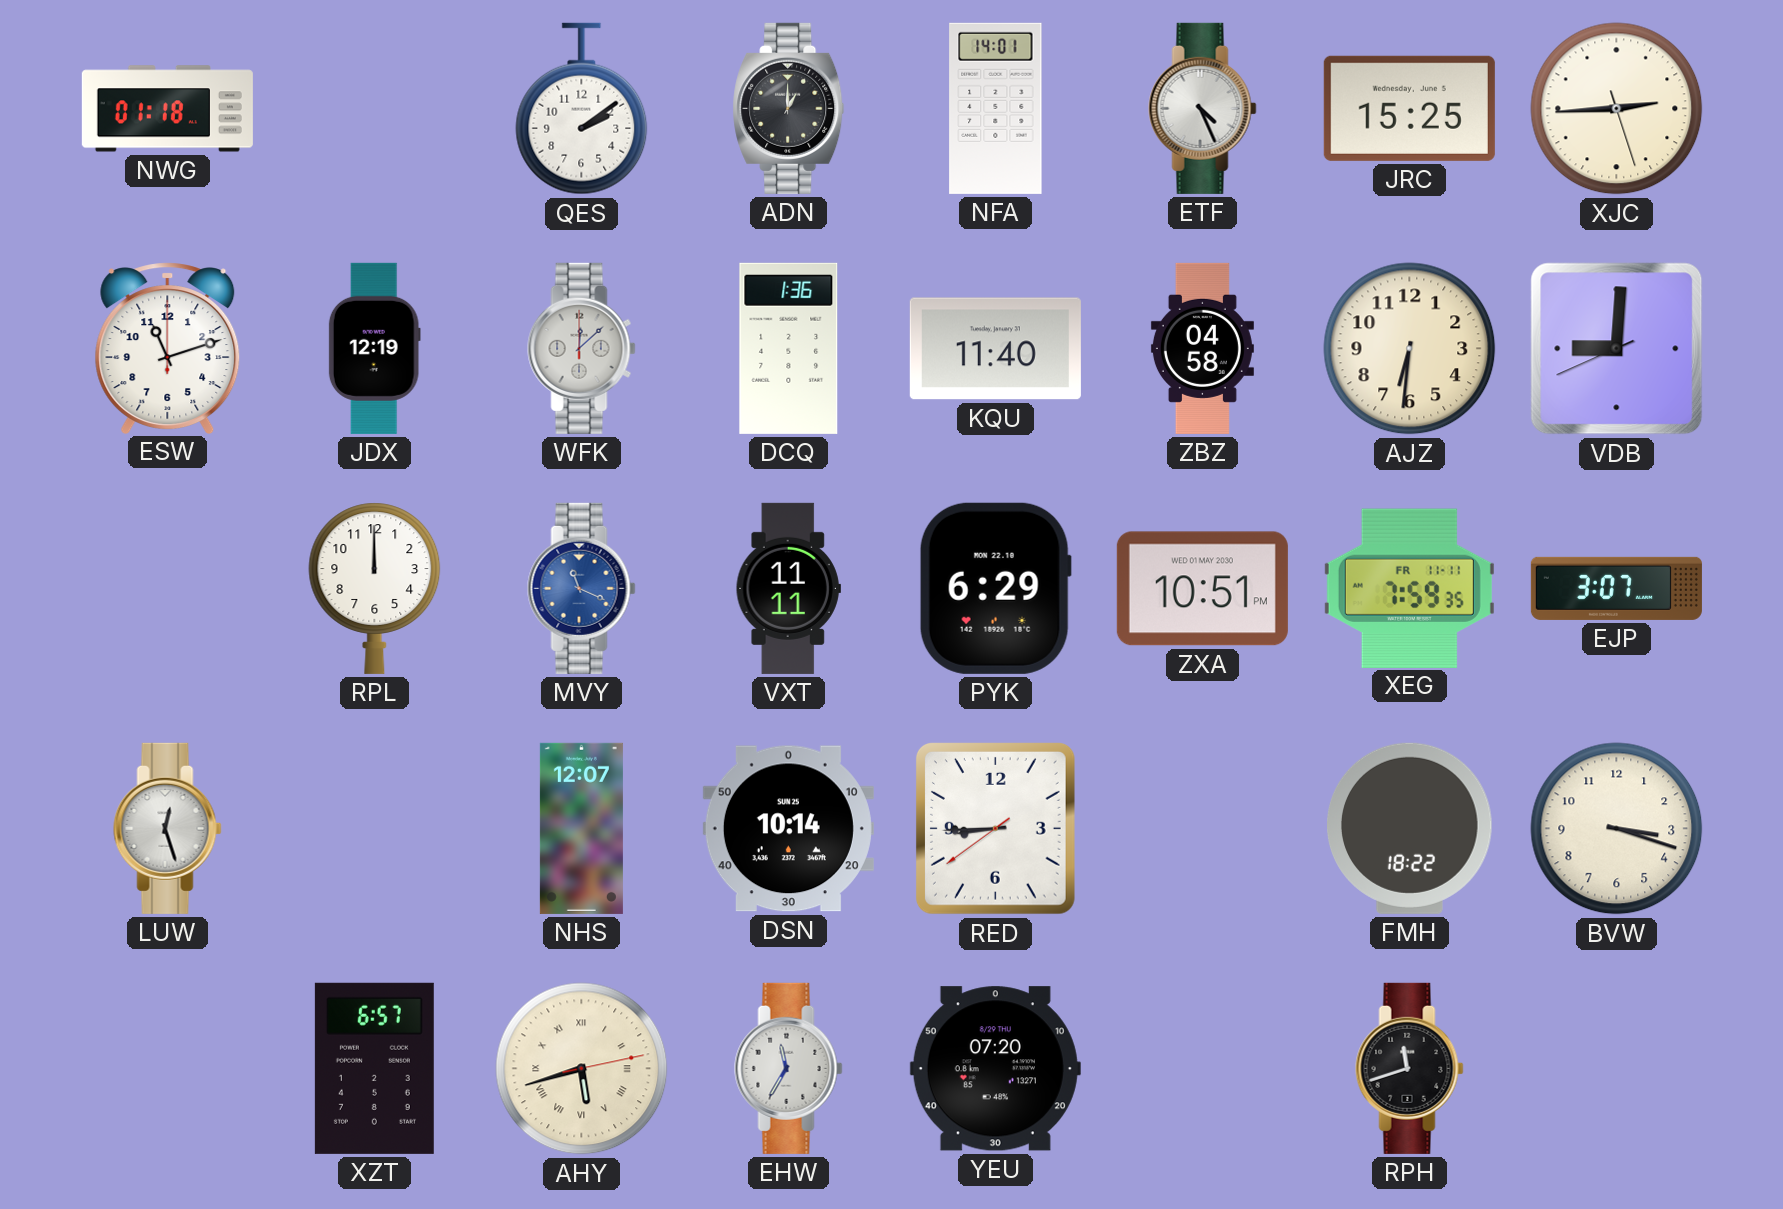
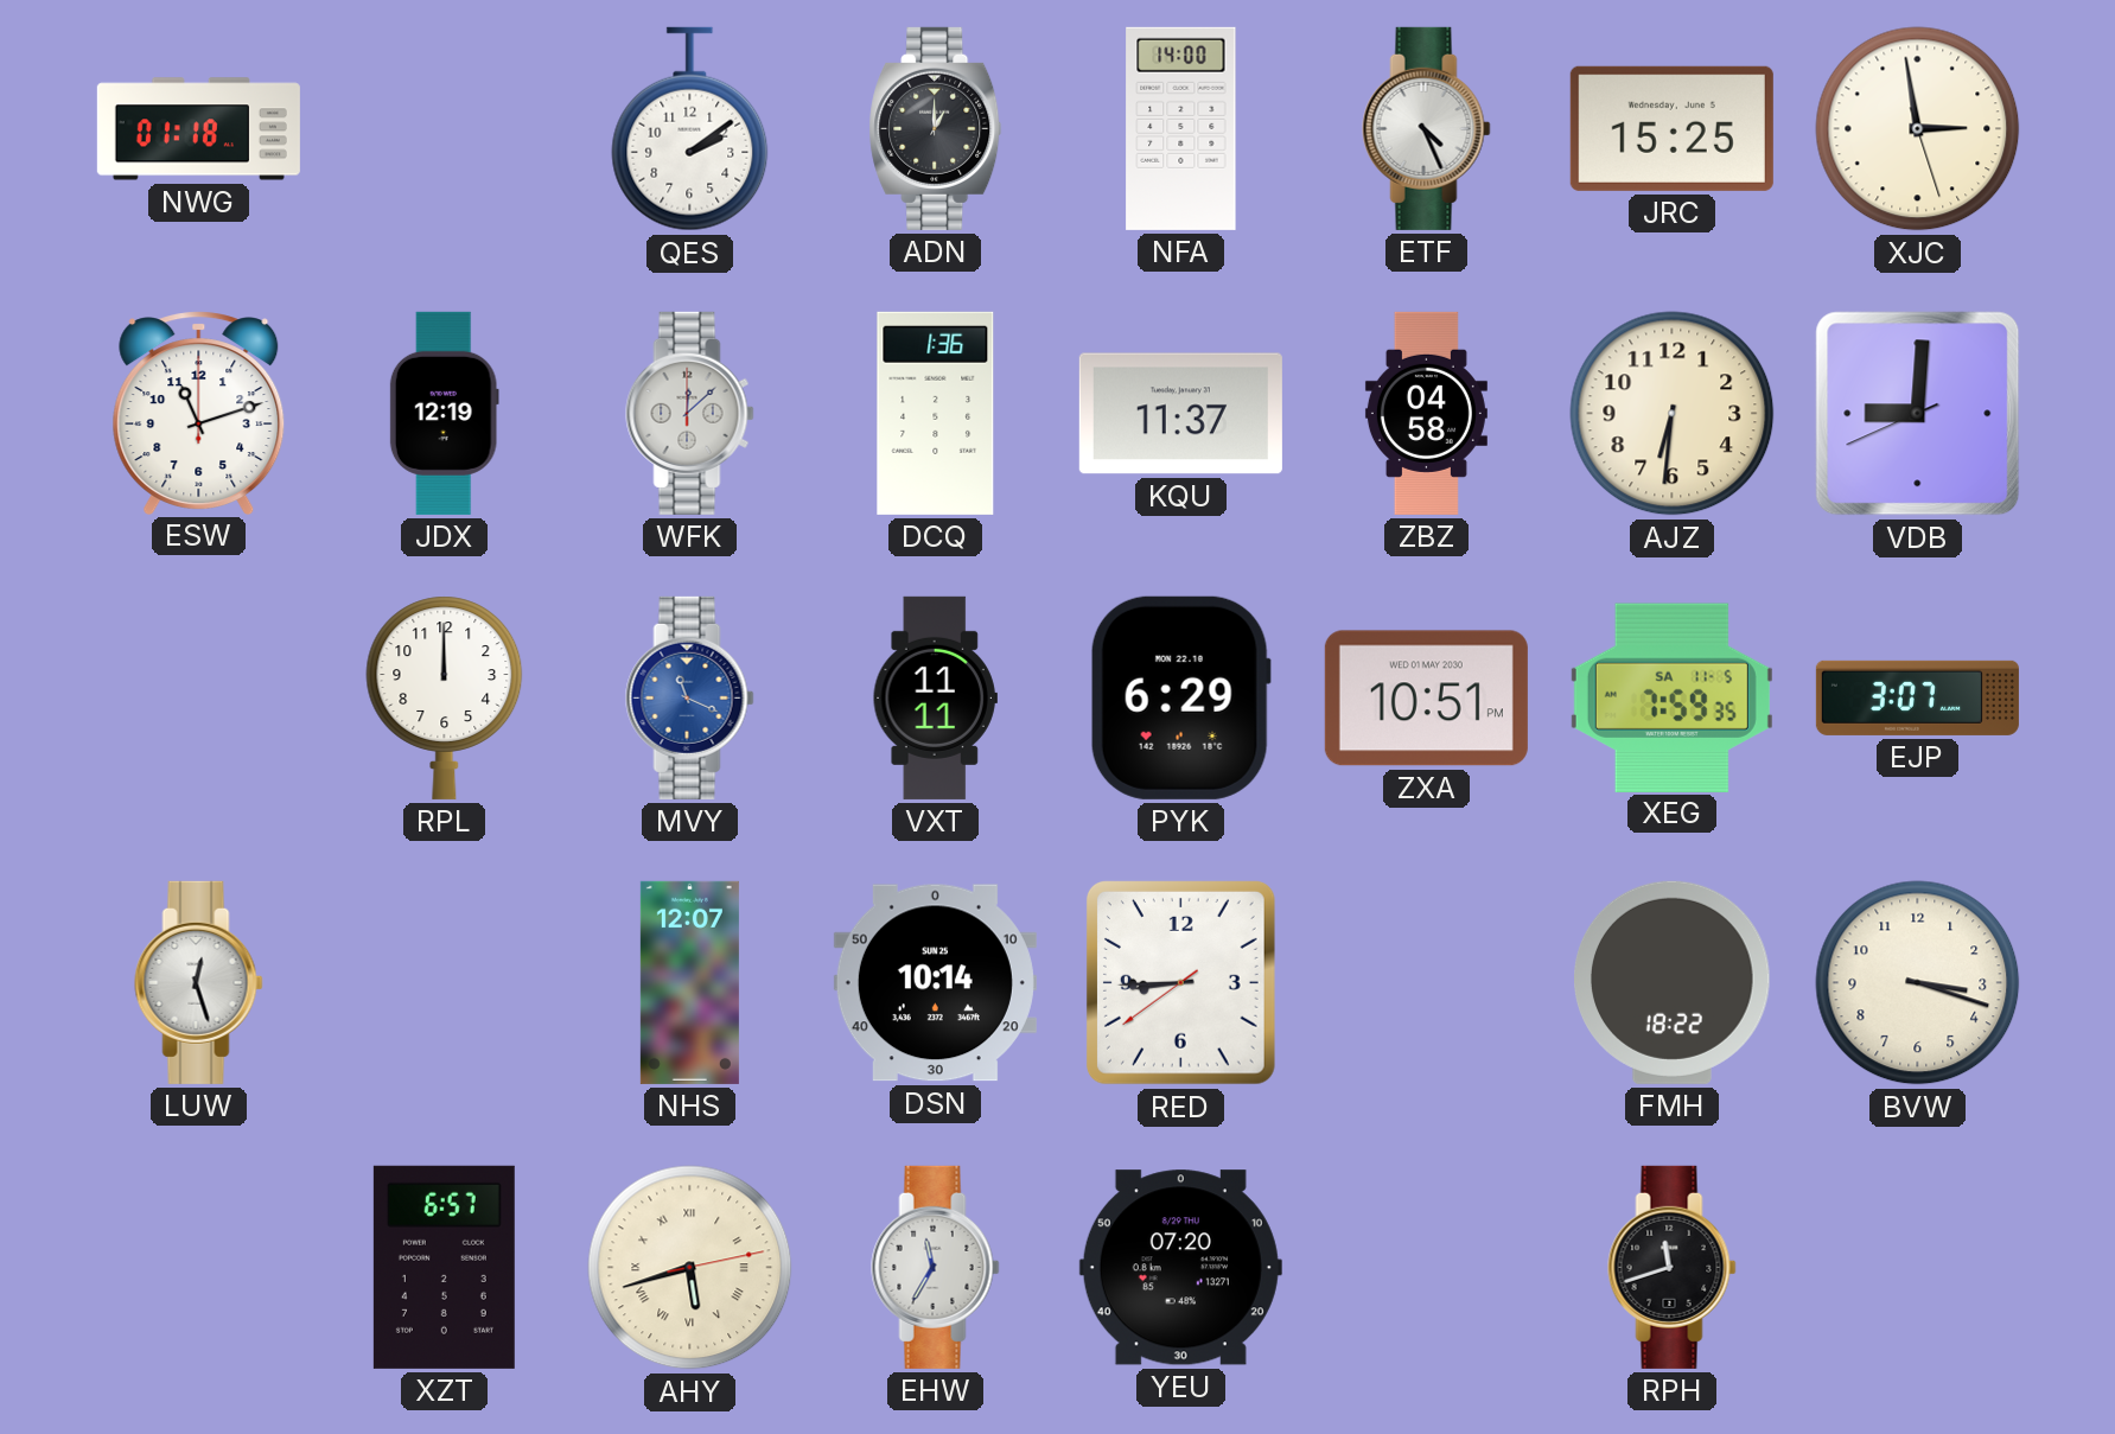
NFA: 14:01 -> 14:00
XJC: 2:44 -> 2:58
KQU: 11:40 -> 11:37
XEG date: FR 11-11 -> SA 11-5
